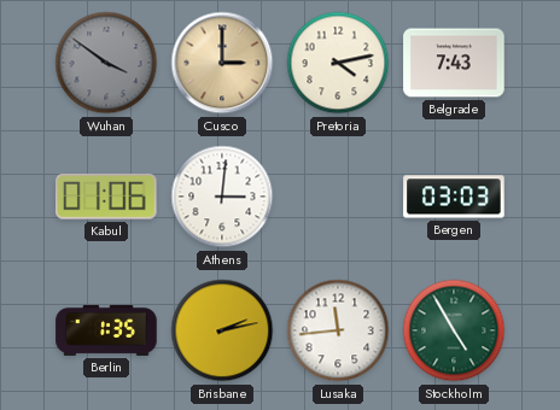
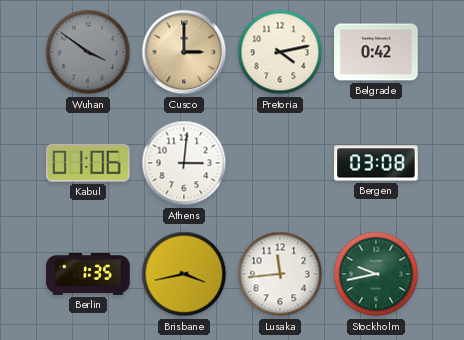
Belgrade: 7:43 -> 0:42
Bergen: 03:03 -> 03:08
Brisbane: 2:13 -> 3:43
Stockholm: 4:55 -> 9:43
